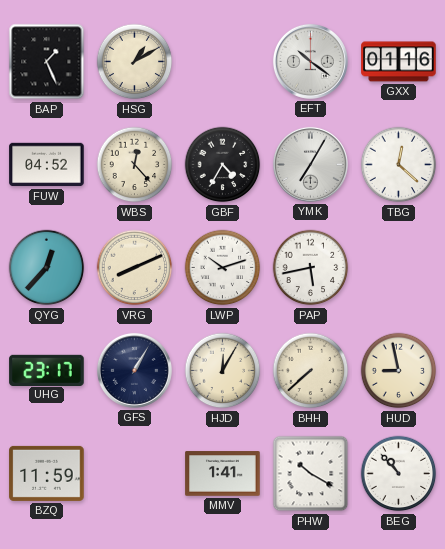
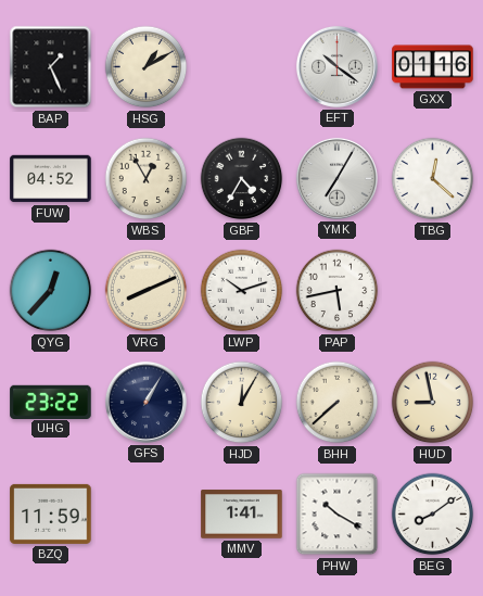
WBS: 12:23 -> 12:55
UHG: 23:17 -> 23:22
BEG: 10:53 -> 8:09
